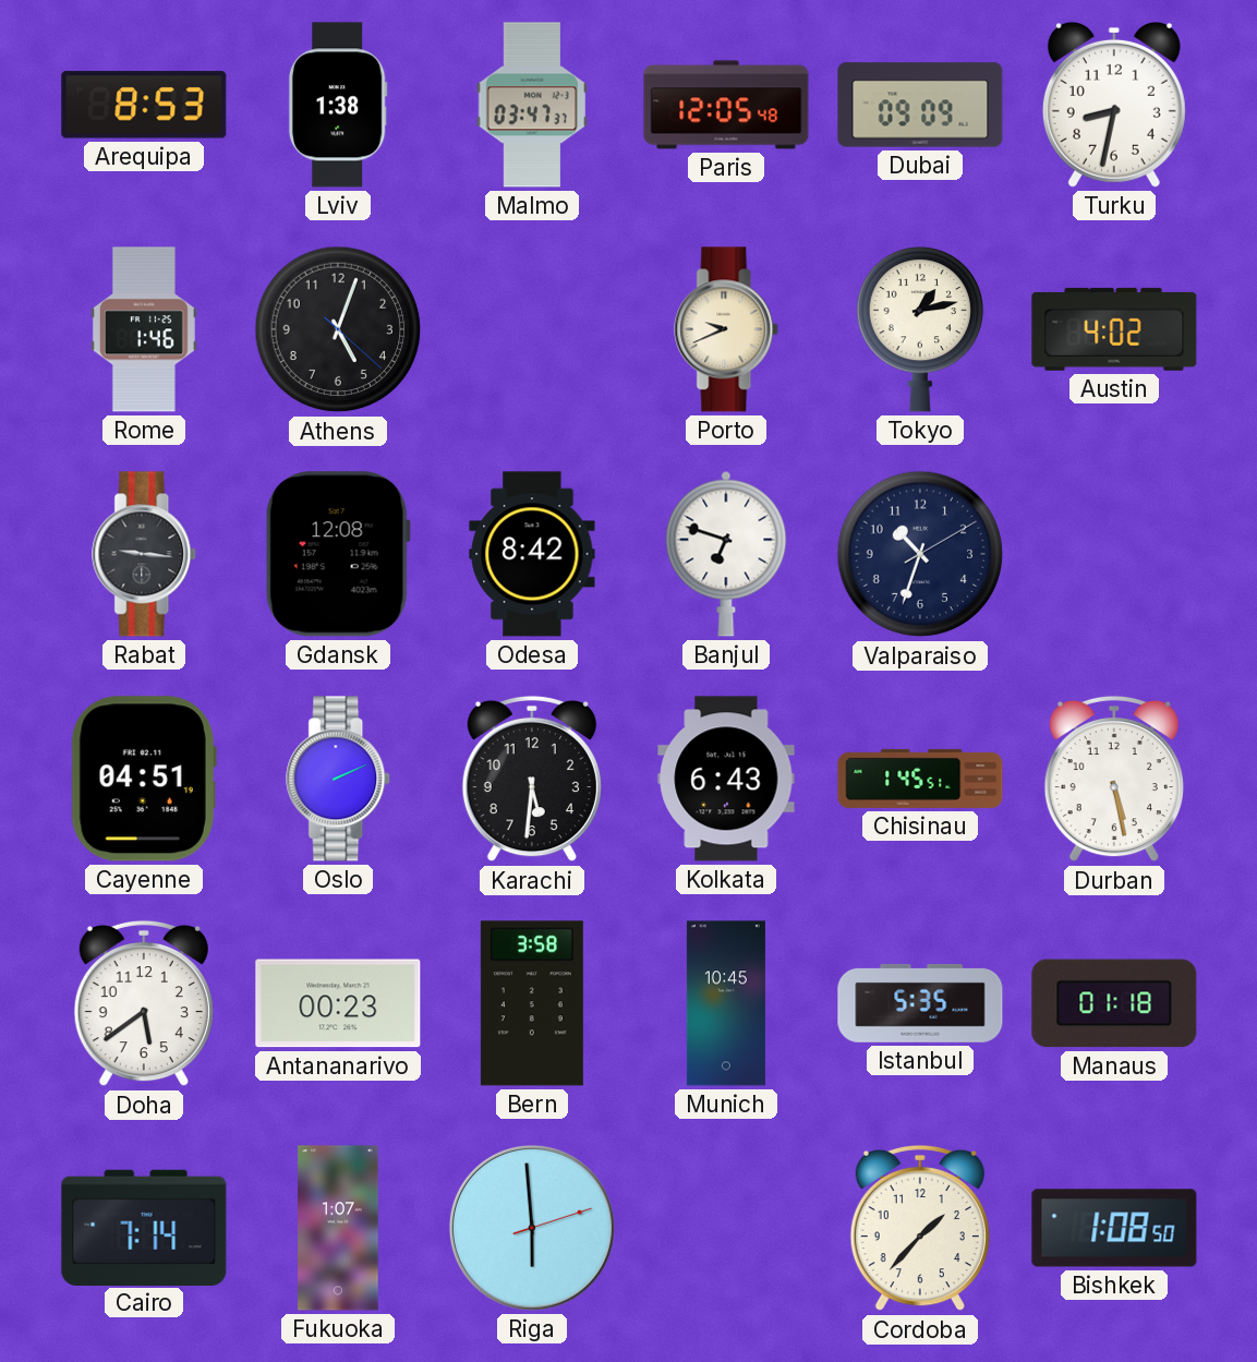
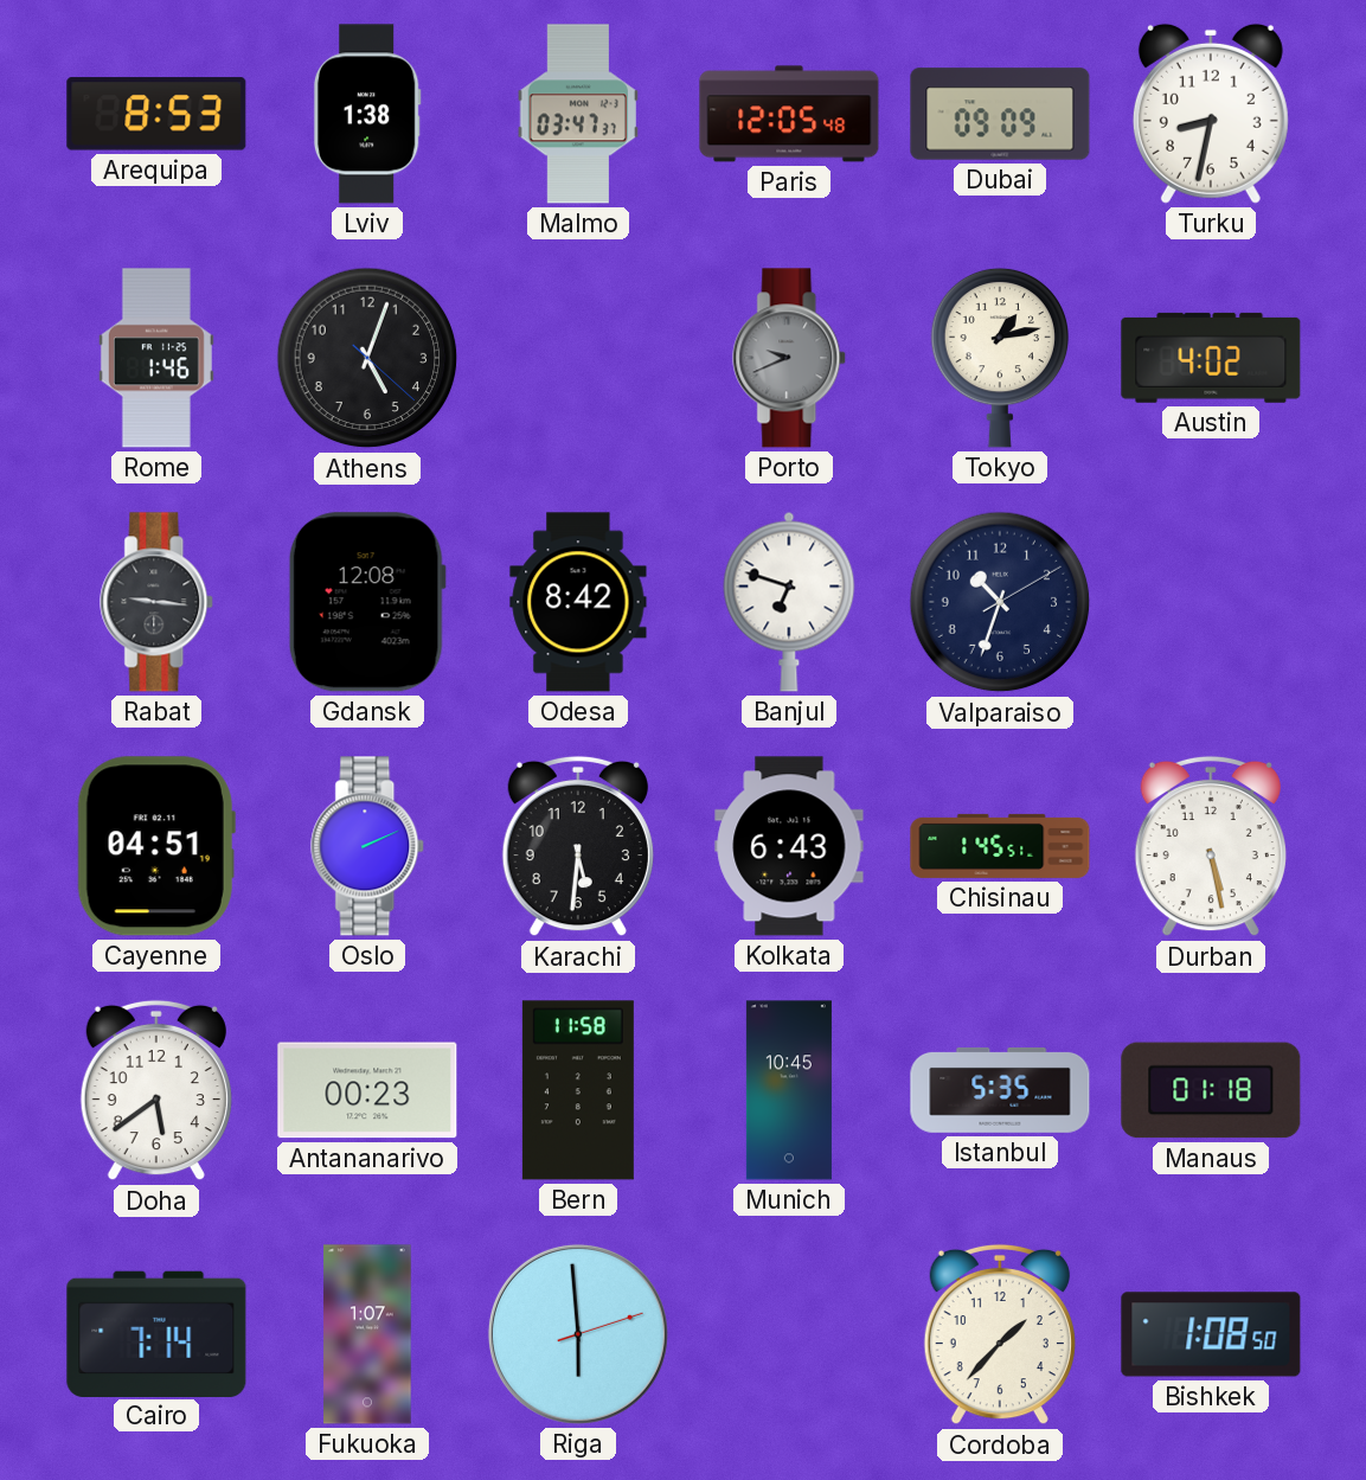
Porto dial: cream -> grey
Bern: 3:58 -> 11:58
